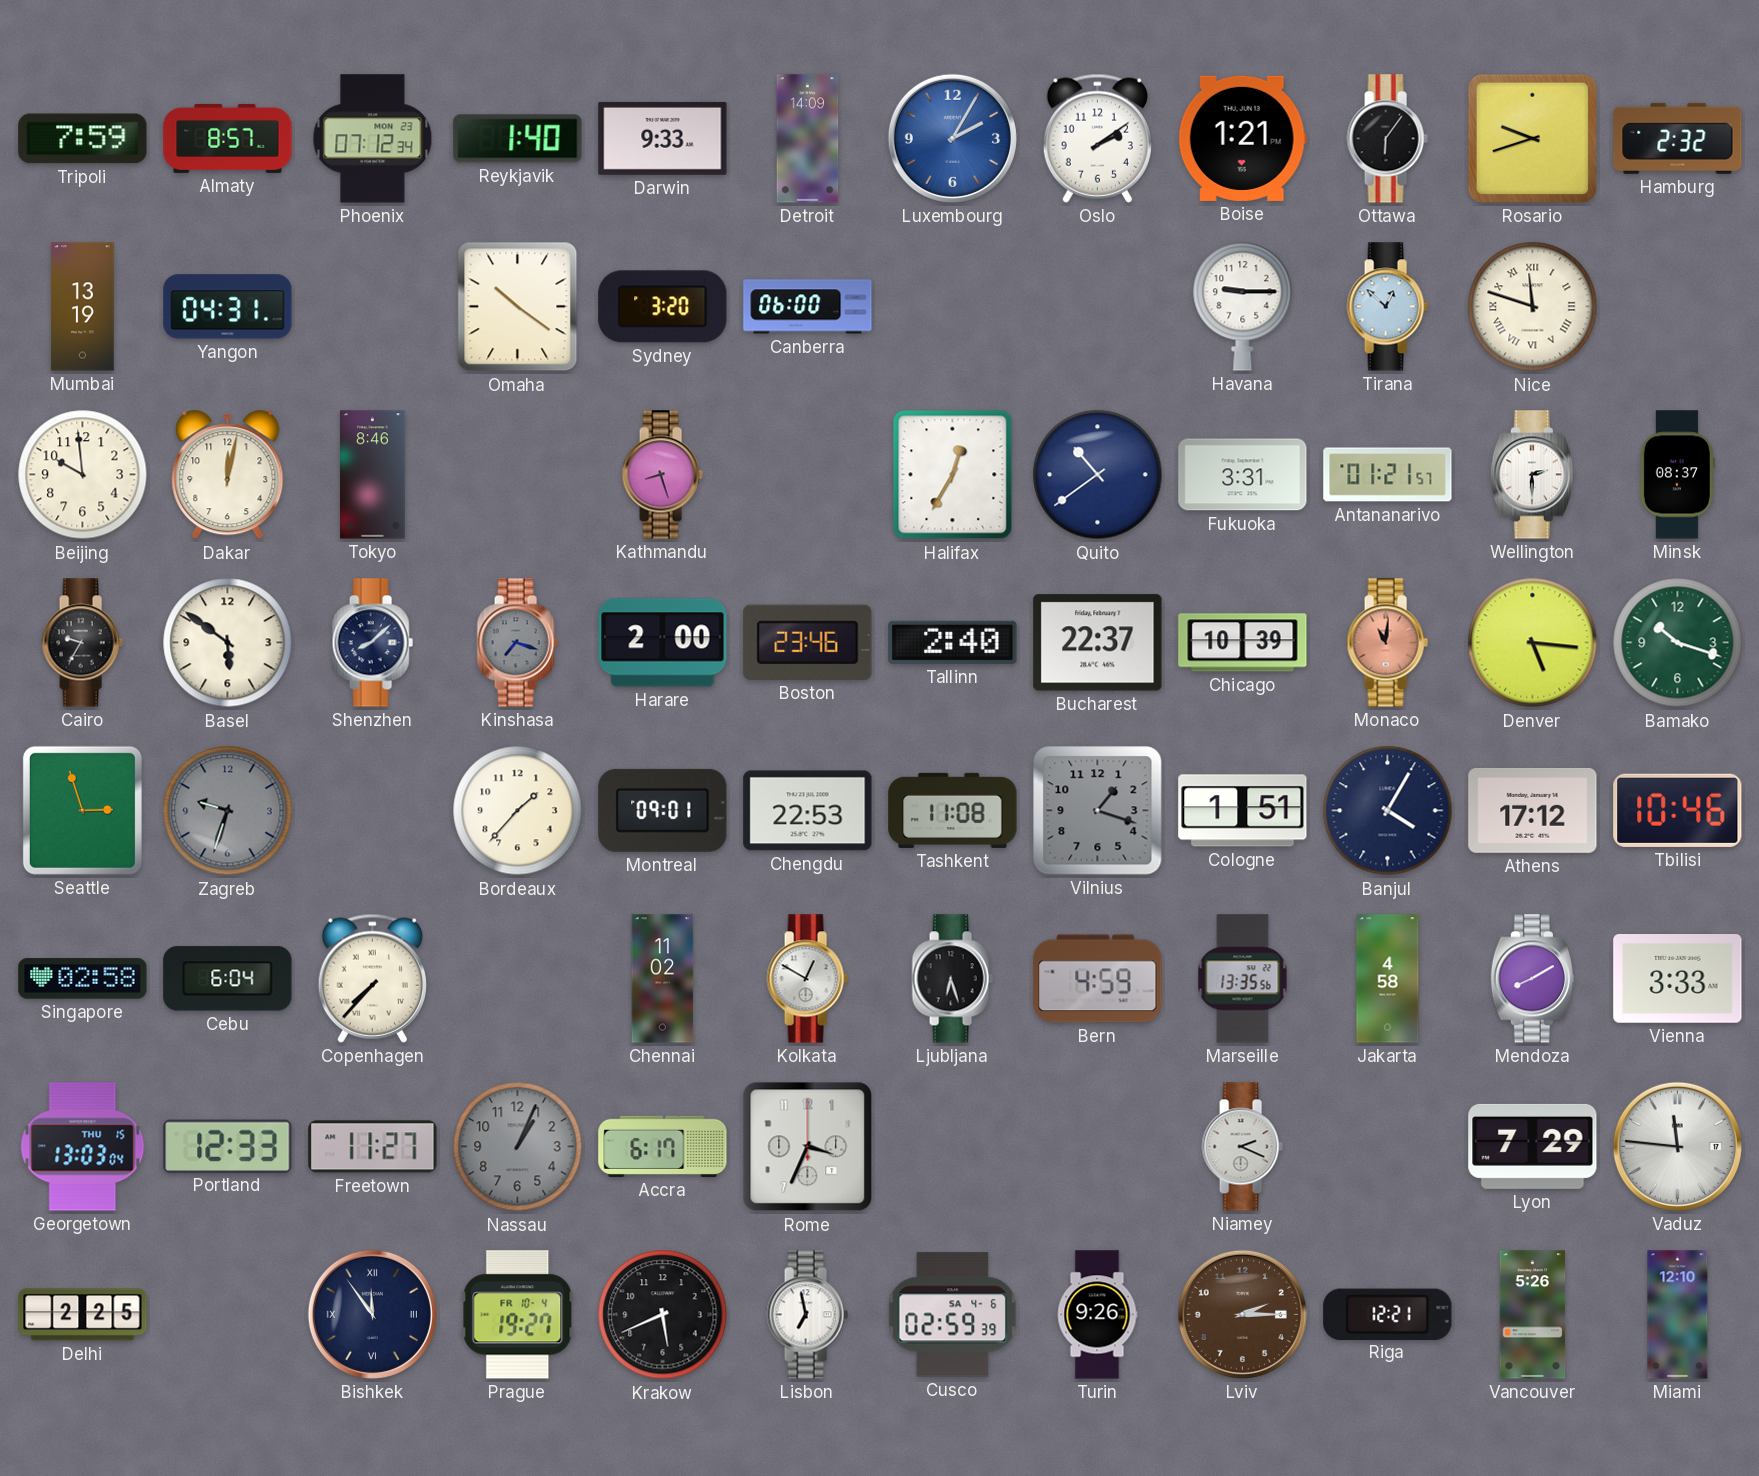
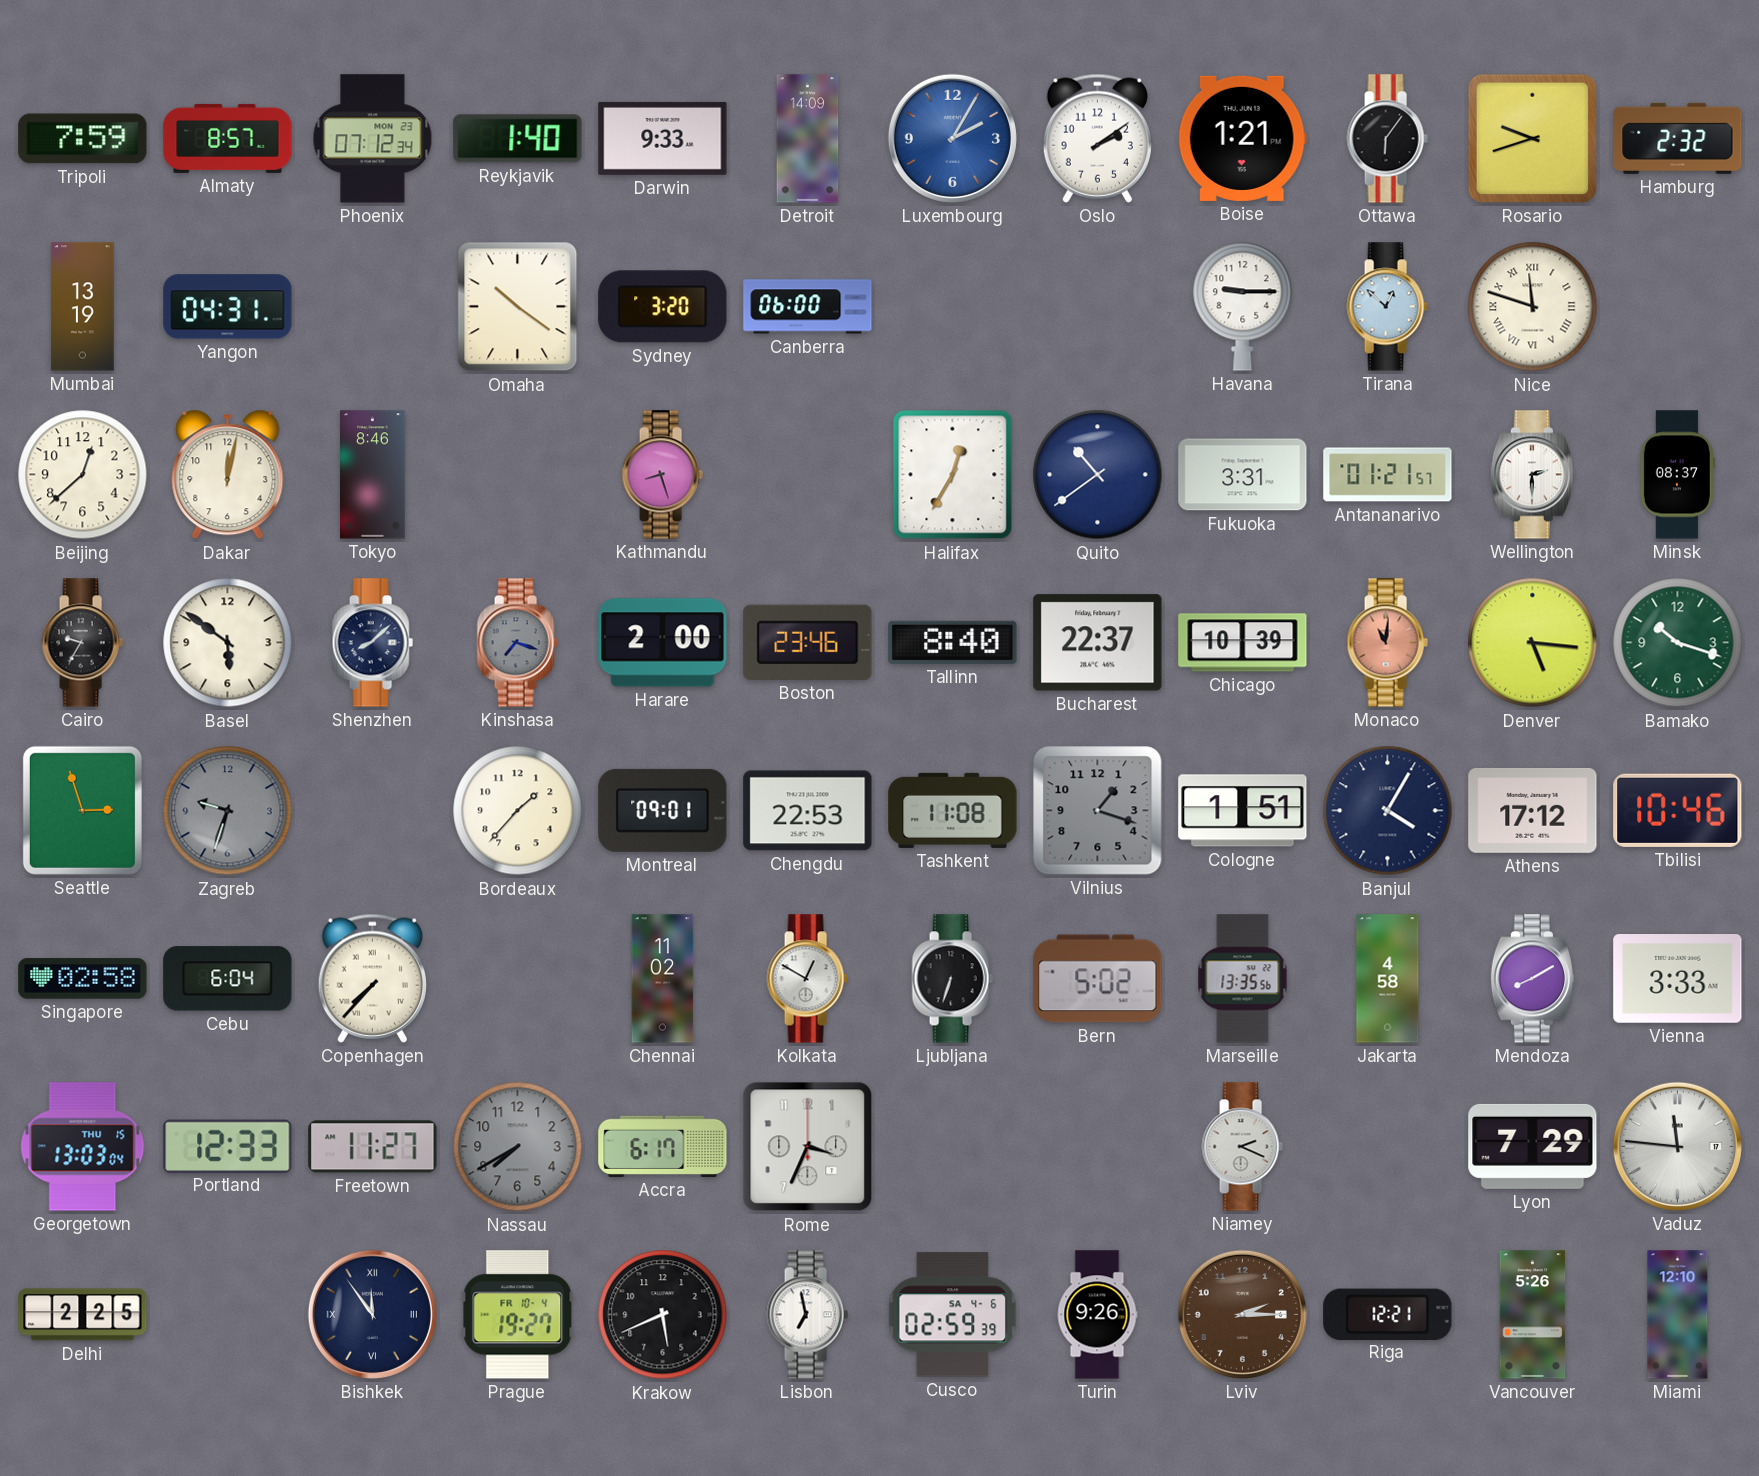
Beijing: 9:59 -> 12:38
Tallinn: 2:40 -> 8:40
Ljubljana: 6:27 -> 6:33
Bern: 4:59 -> 5:02
Nassau: 1:04 -> 7:40
